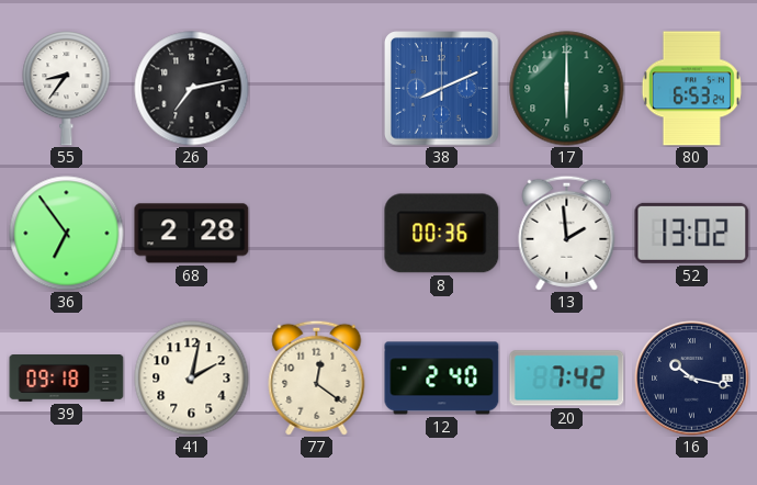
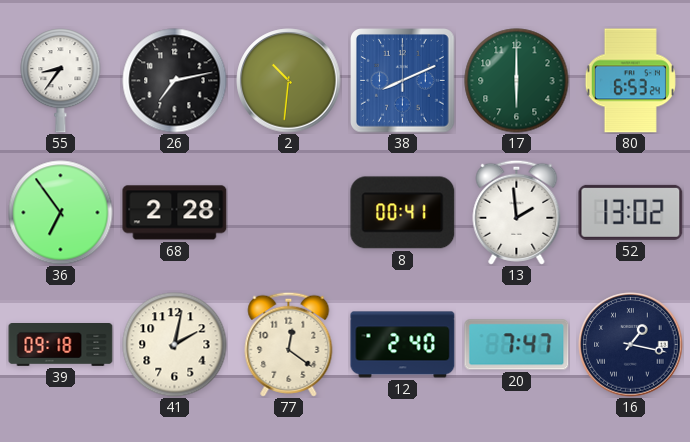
2: none -> 10:31
8: 00:36 -> 00:41
20: 7:42 -> 7:47
16: 10:17 -> 1:17
